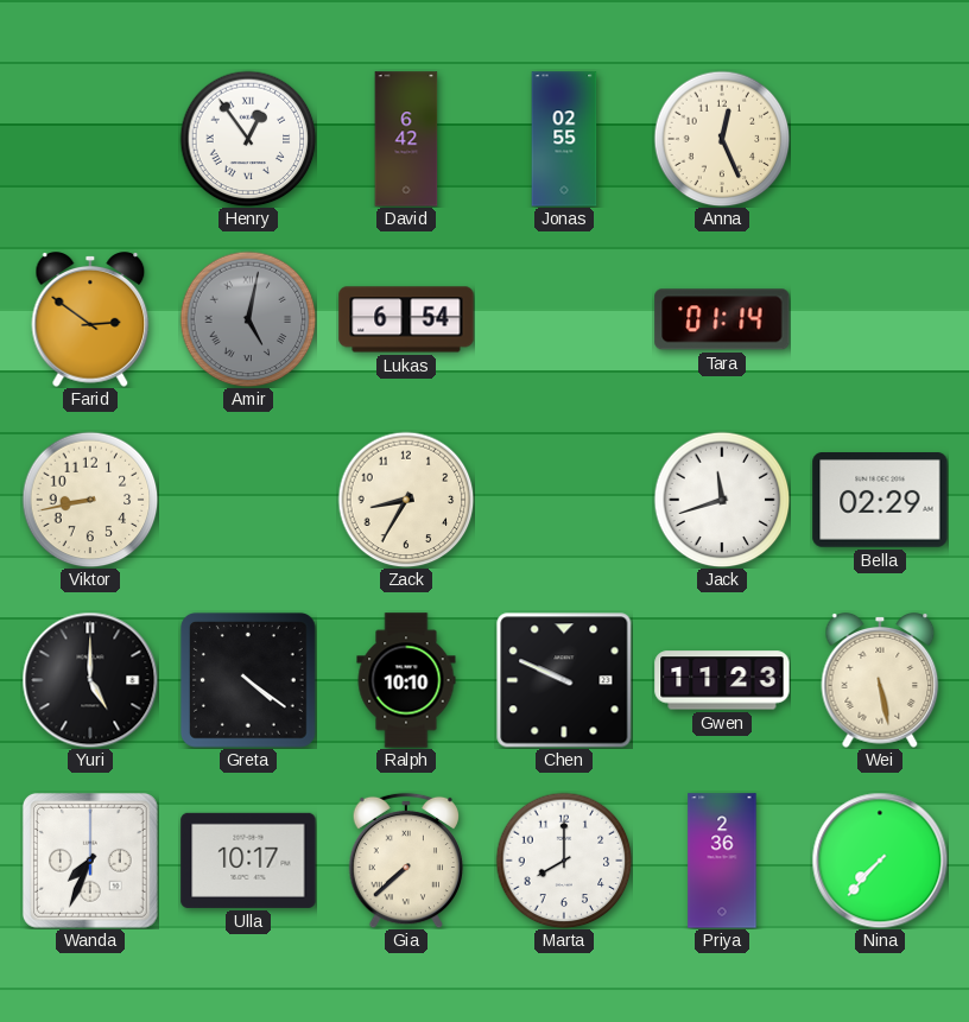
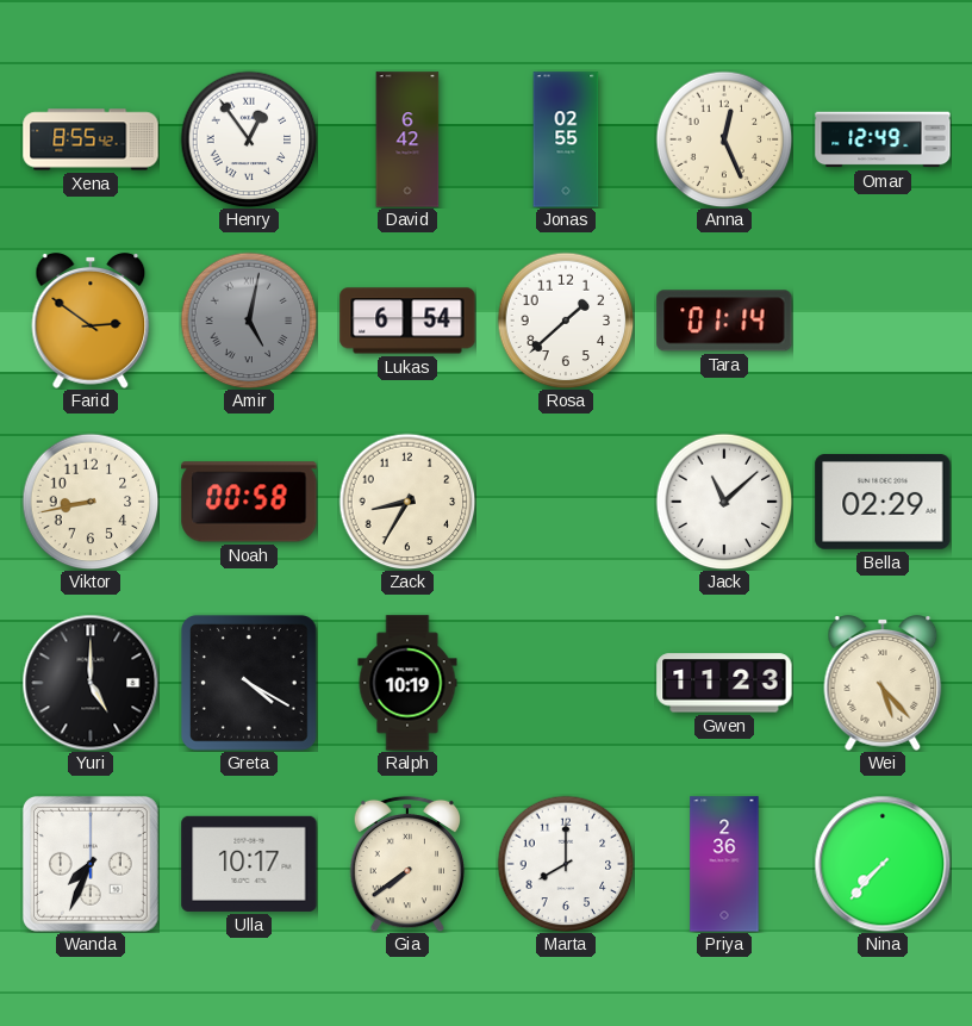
Xena: none -> 8:55
Omar: none -> 12:49
Rosa: none -> 1:38
Noah: none -> 00:58
Jack: 11:42 -> 11:08
Greta: 4:21 -> 4:20
Ralph: 10:10 -> 10:19
Chen: 9:49 -> none
Wei: 5:28 -> 5:23
Gia: 7:38 -> 7:39
